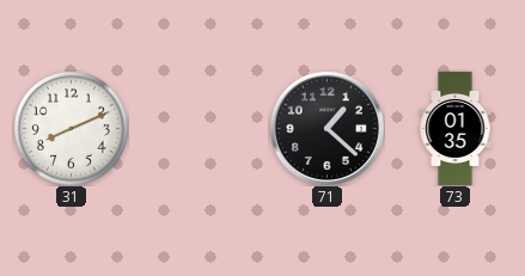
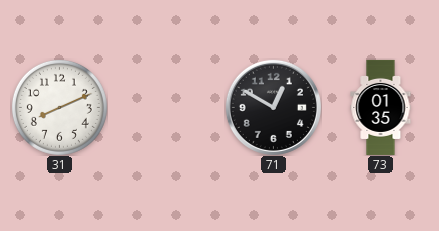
71: 1:22 -> 12:50
